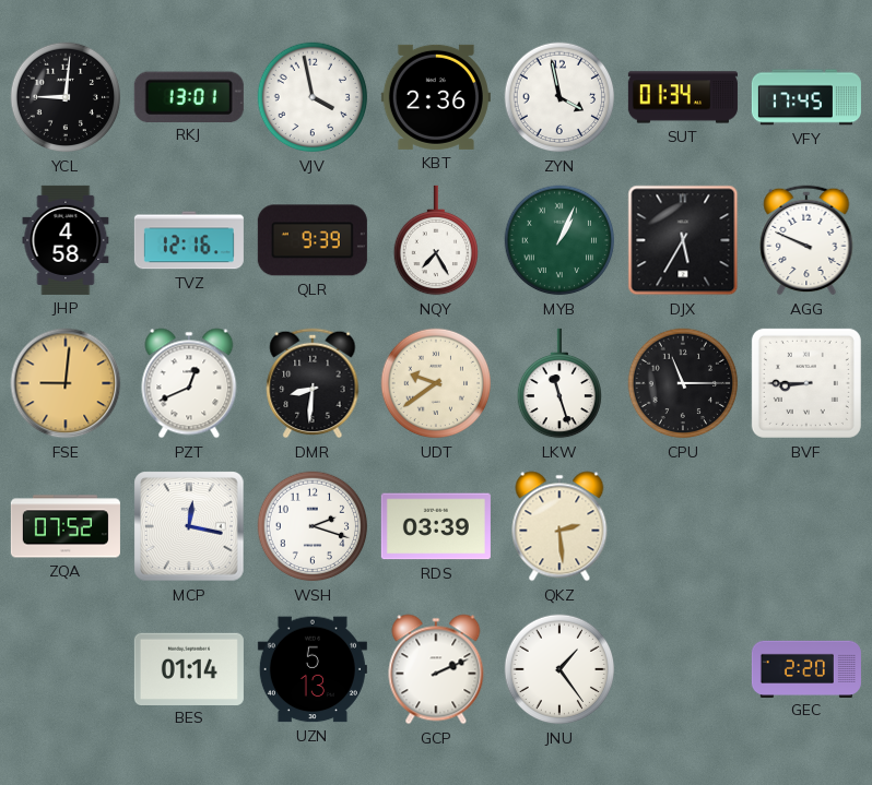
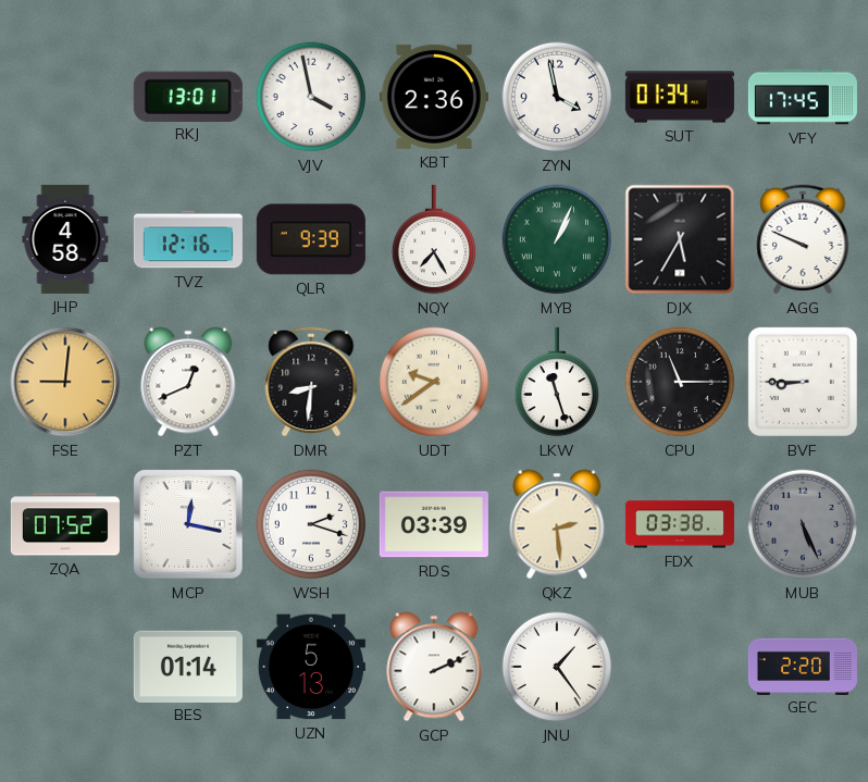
YCL: 9:01 -> none
FDX: none -> 03:38
MUB: none -> 5:26
